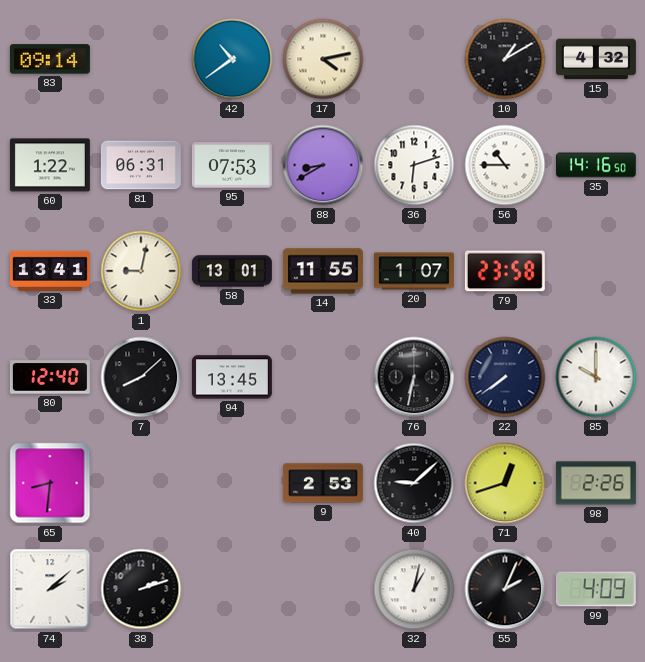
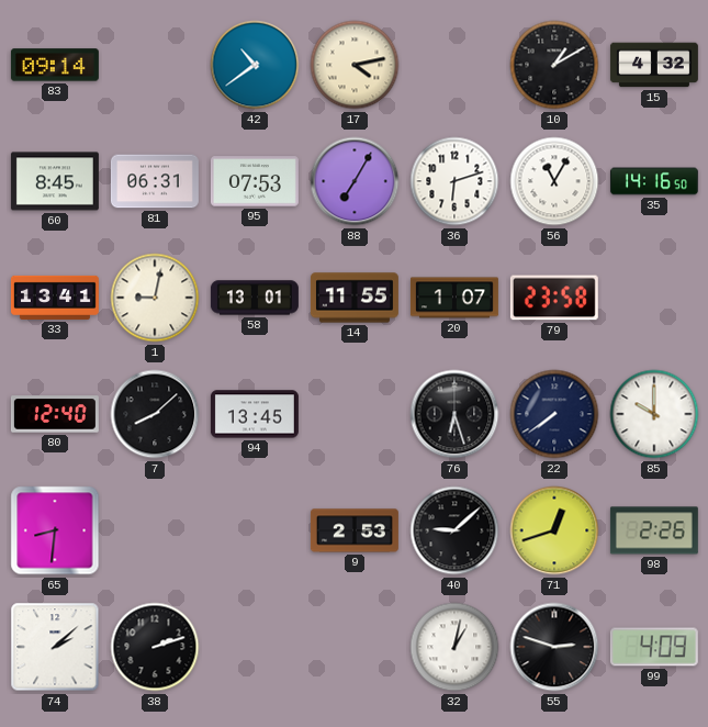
60: 1:22 -> 8:45
88: 8:40 -> 7:05
56: 10:45 -> 11:05
76: 6:32 -> 6:27
55: 2:04 -> 2:48
